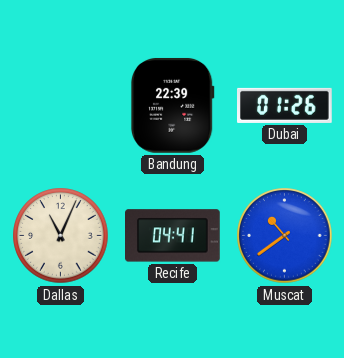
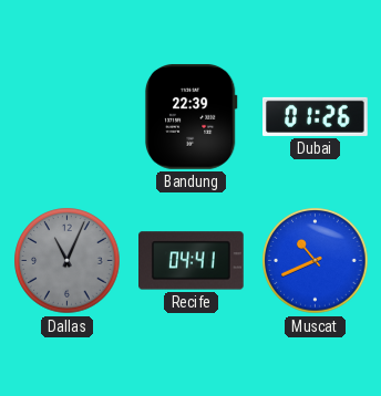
Dallas dial: cream -> grey
Muscat: 10:39 -> 10:41
